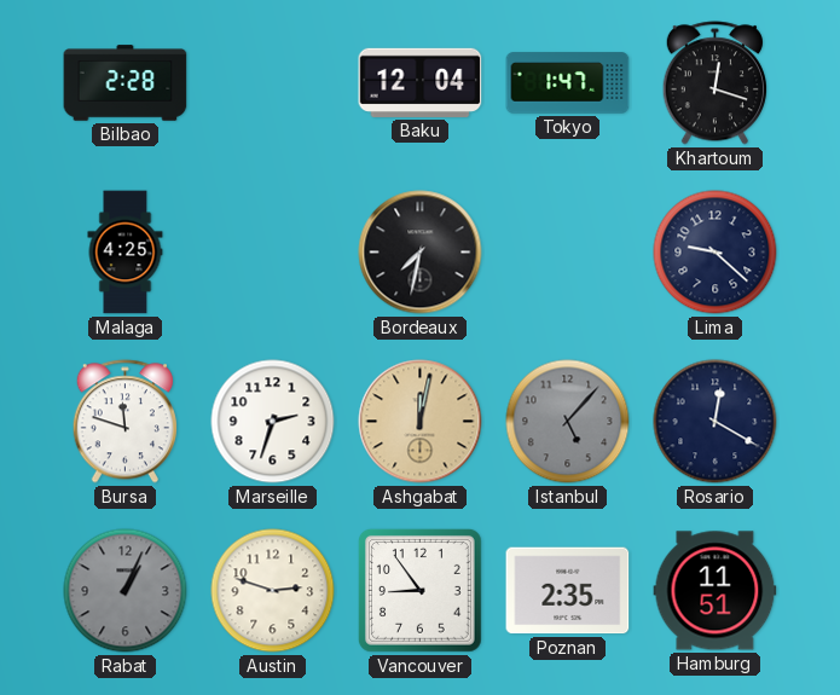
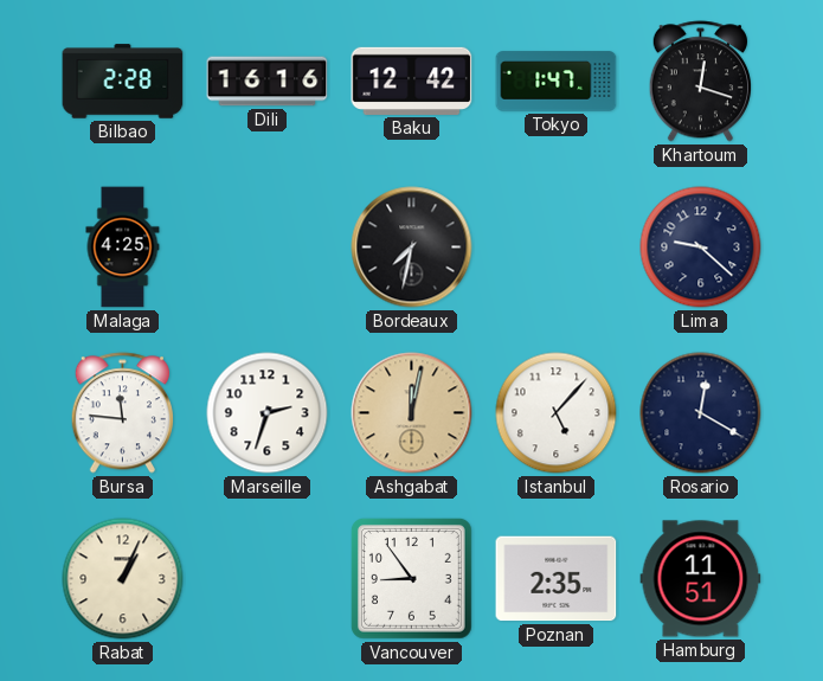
Dili: none -> 16:16
Baku: 12:04 -> 12:42
Bursa: 11:48 -> 11:46
Istanbul dial: grey -> white
Rabat dial: grey -> cream
Austin: 2:48 -> none
